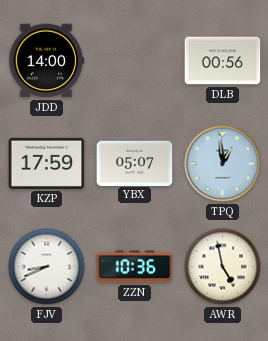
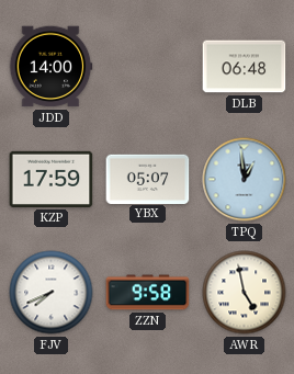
DLB: 00:56 -> 06:48
FJV: 8:41 -> 7:41
ZZN: 10:36 -> 9:58
